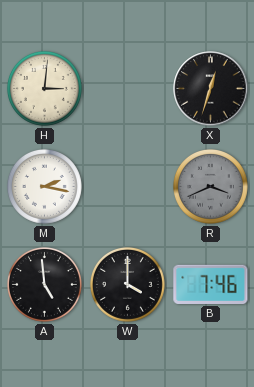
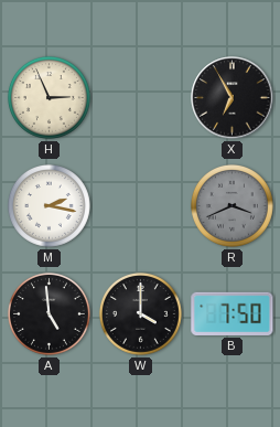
H: 3:01 -> 2:56
X: 12:33 -> 6:55
B: 7:46 -> 7:50
